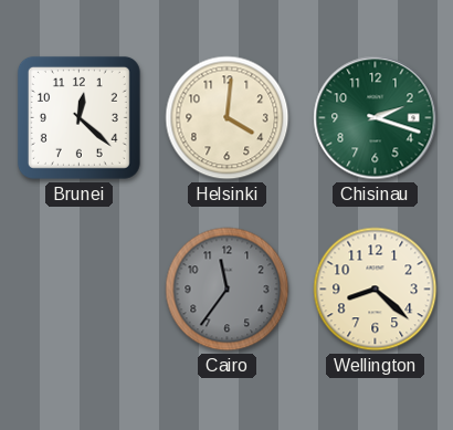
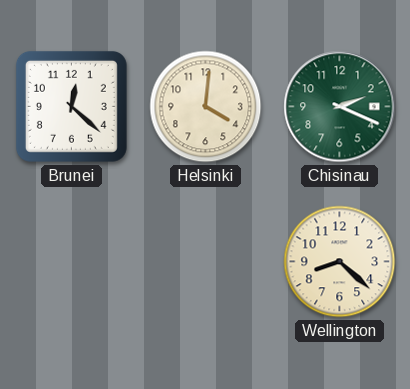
Chisinau: 2:18 -> 2:19
Cairo: 11:36 -> none
